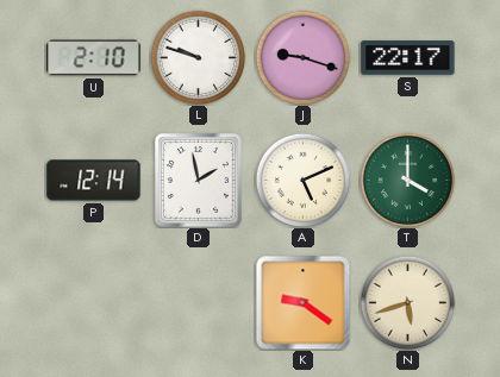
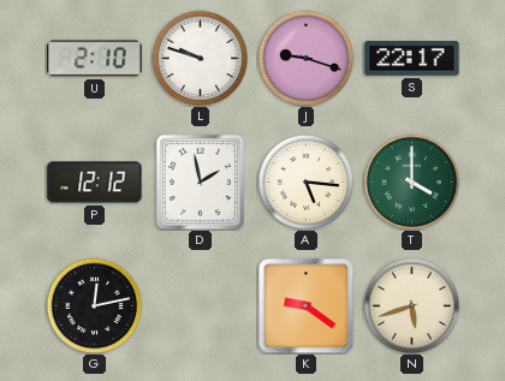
P: 12:14 -> 12:12
A: 5:11 -> 5:16
G: none -> 12:13
